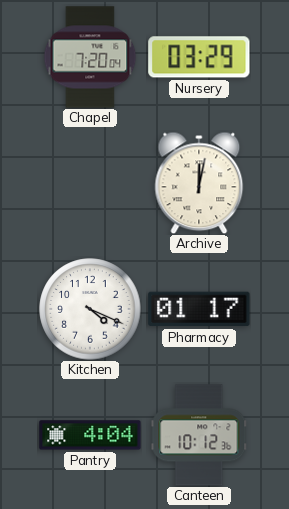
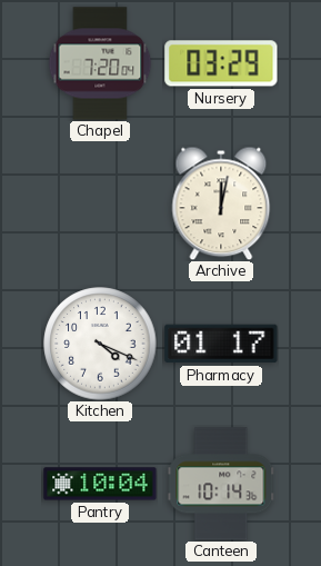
Pantry: 4:04 -> 10:04
Canteen: 10:12 -> 10:14
